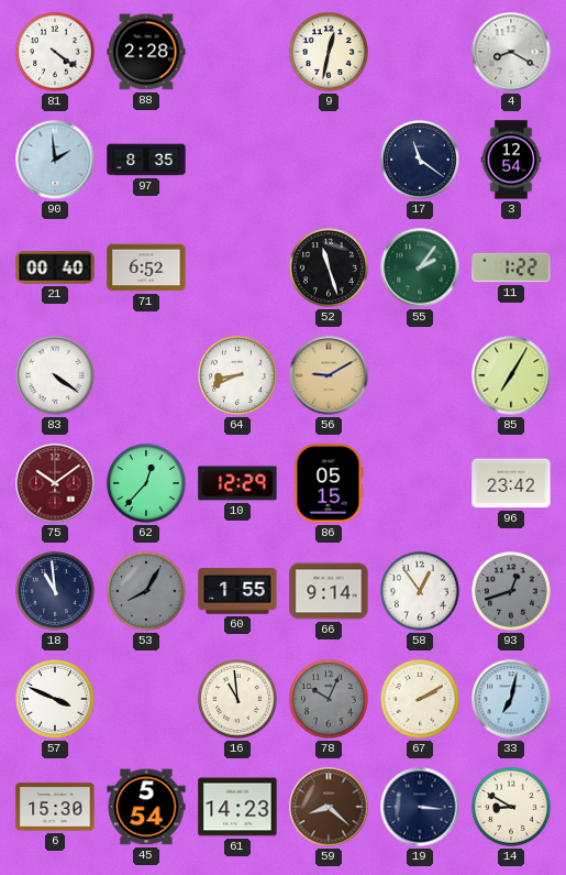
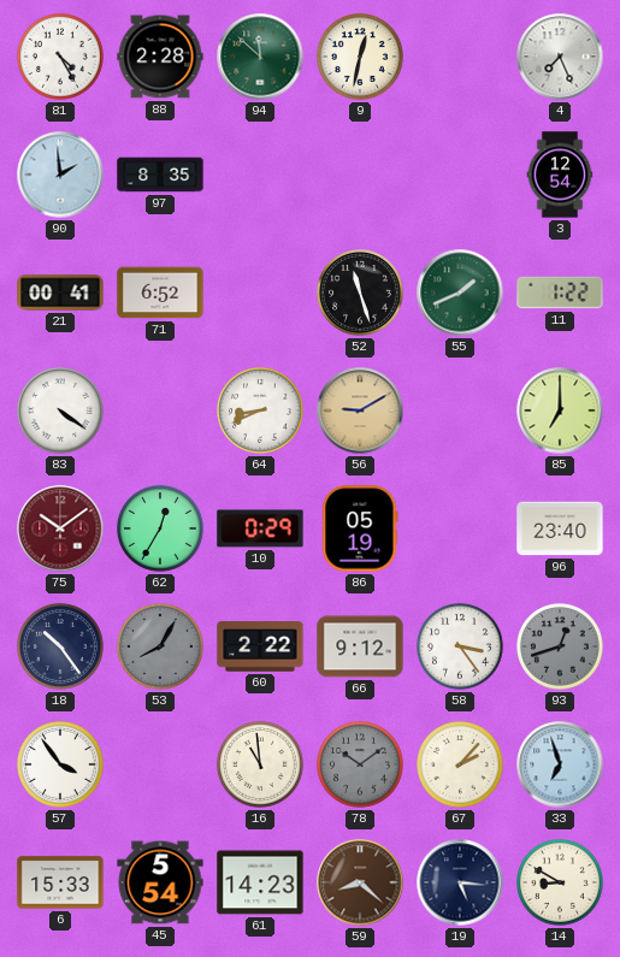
81: 4:21 -> 4:25
94: none -> 11:52
4: 8:20 -> 7:26
17: 11:21 -> none
21: 00:40 -> 00:41
55: 2:06 -> 1:41
85: 7:05 -> 7:00
62: 12:37 -> 12:35
10: 12:29 -> 0:29
86: 05:15 -> 05:19
96: 23:42 -> 23:40
18: 10:59 -> 10:24
60: 1:55 -> 2:22
66: 9:14 -> 9:12
58: 12:54 -> 3:24
57: 3:49 -> 3:54
78: 10:04 -> 10:09
67: 2:10 -> 2:07
33: 7:02 -> 6:57
6: 15:30 -> 15:33
19: 3:16 -> 5:16
